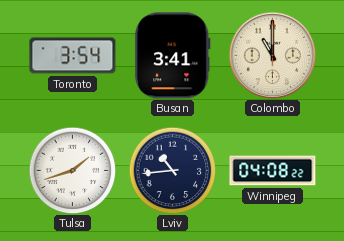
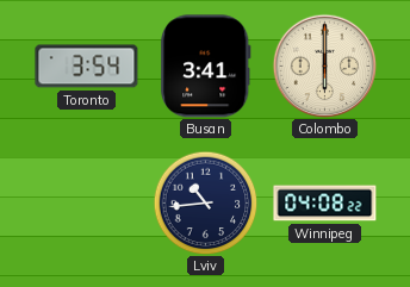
Colombo: 11:00 -> 6:00
Tulsa: 1:42 -> none
